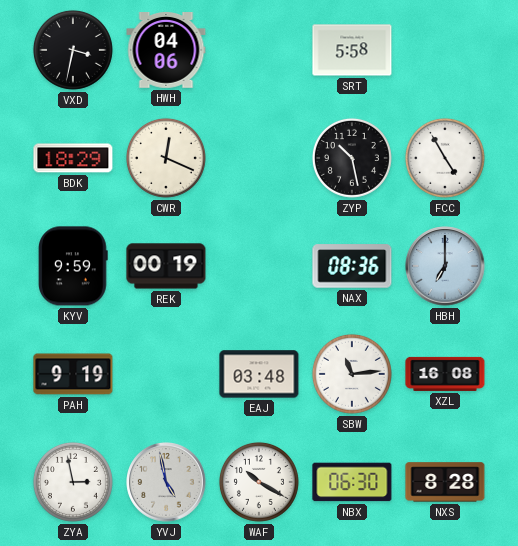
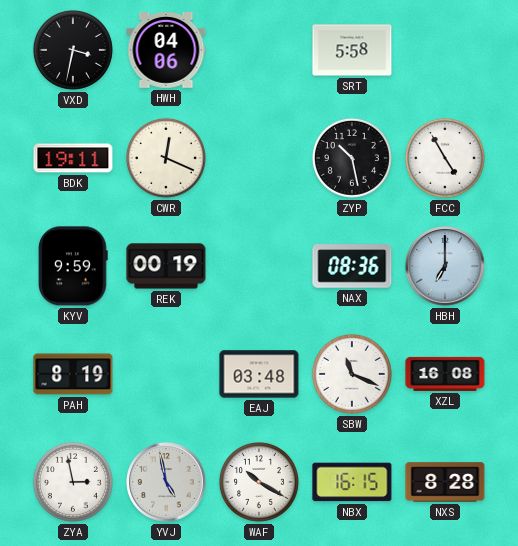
BDK: 18:29 -> 19:11
PAH: 9:19 -> 8:19
SBW: 11:14 -> 11:19
NBX: 06:30 -> 16:15
